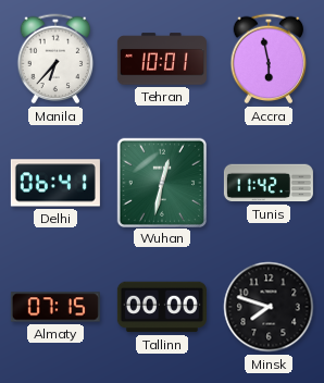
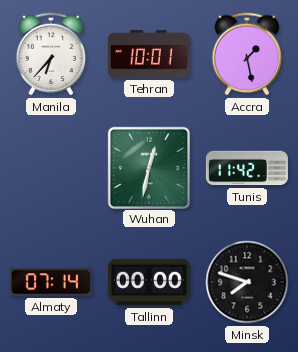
Accra: 5:58 -> 1:28
Delhi: 06:41 -> none
Almaty: 07:15 -> 07:14
